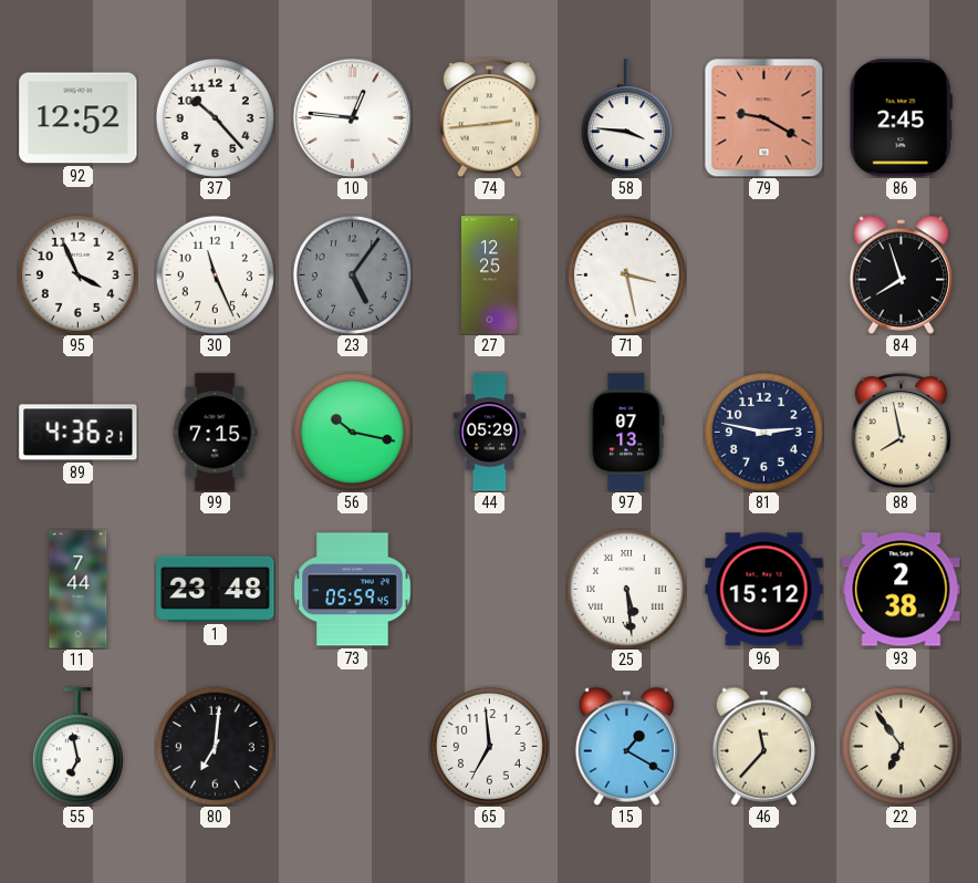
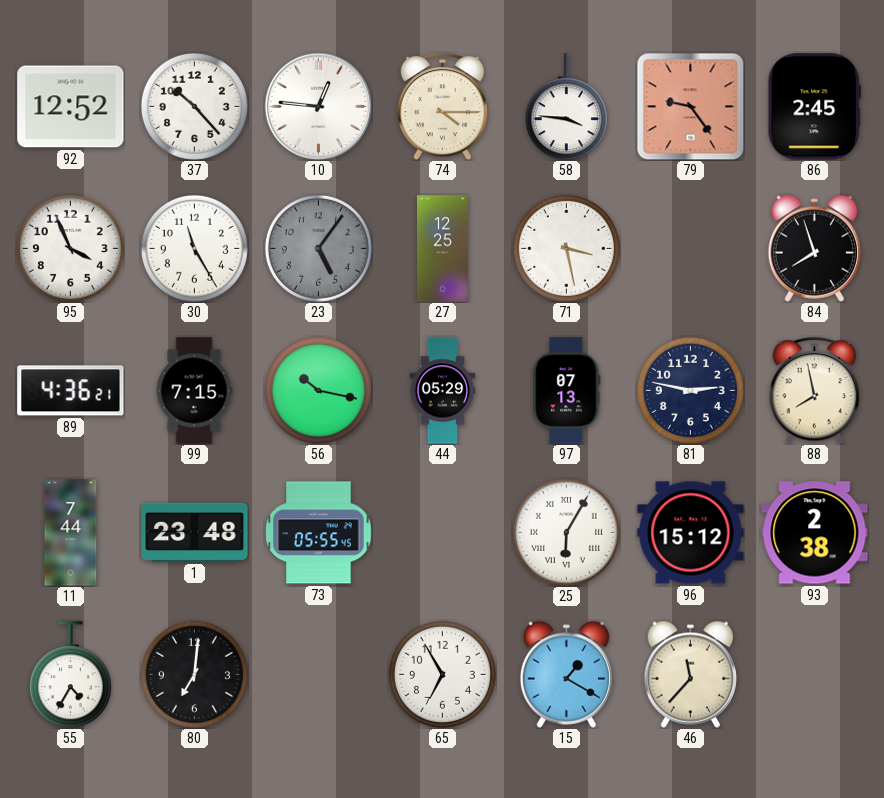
74: 2:44 -> 4:15
79: 9:20 -> 9:24
30: 11:26 -> 11:25
73: 05:59 -> 05:55
25: 5:29 -> 6:05
55: 6:58 -> 4:35
65: 6:59 -> 6:55
22: 6:54 -> none
